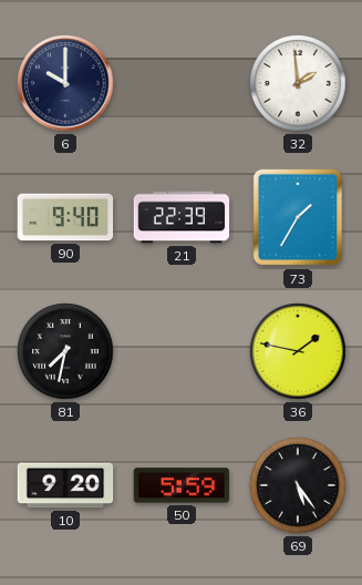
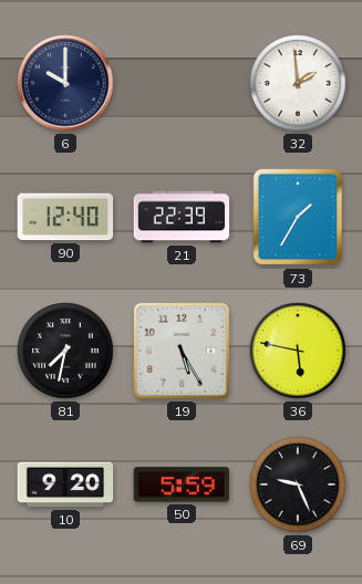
90: 9:40 -> 12:40
19: none -> 5:25
36: 1:47 -> 5:47
69: 5:24 -> 9:26
